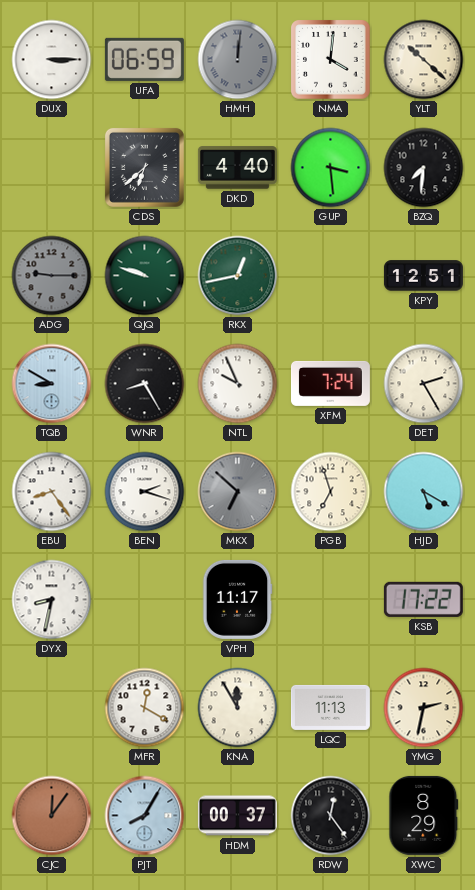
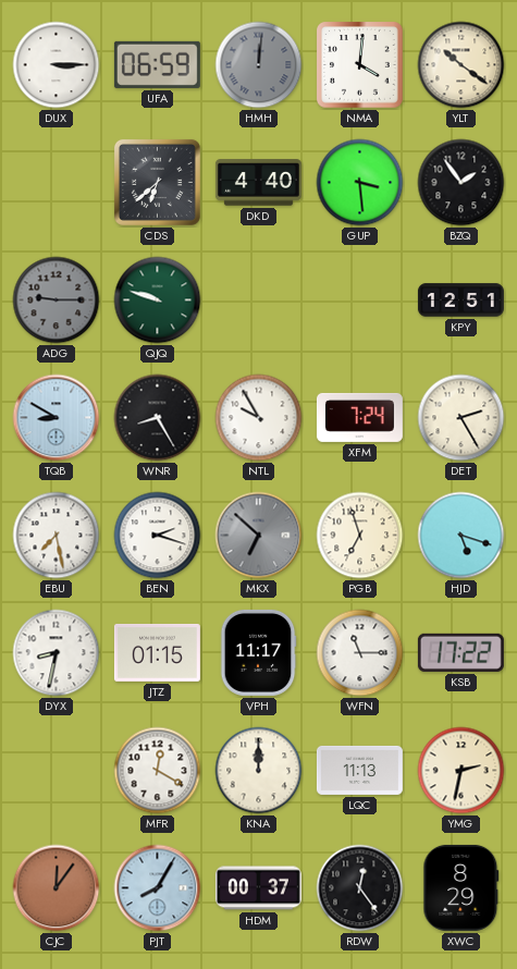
YLT: 10:22 -> 10:21
BZQ: 7:31 -> 1:54
RKX: 12:43 -> none
NTL: 9:56 -> 9:55
EBU: 8:24 -> 7:28
HJD: 5:20 -> 5:18
JTZ: none -> 01:15
WFN: none -> 11:15
KNA: 11:55 -> 12:00
